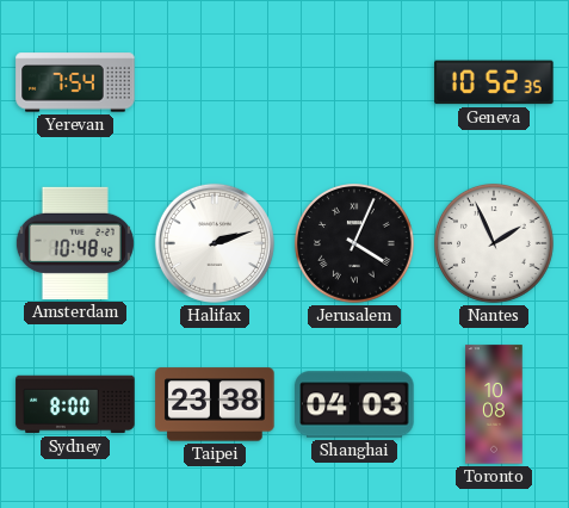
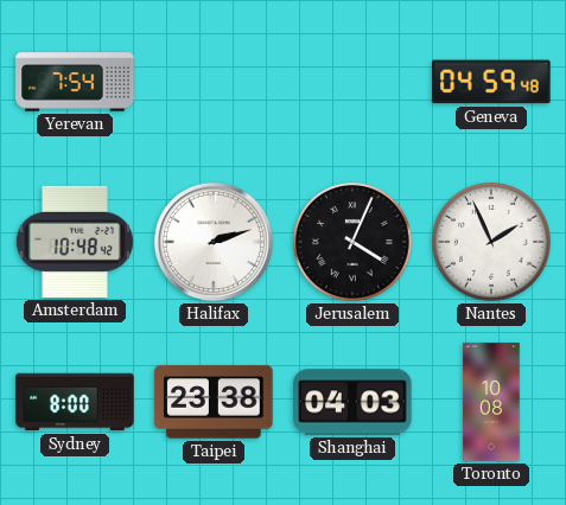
Geneva: 10:52 -> 04:59
